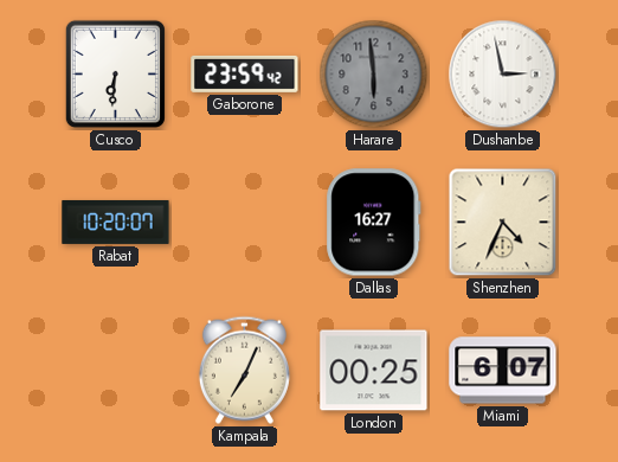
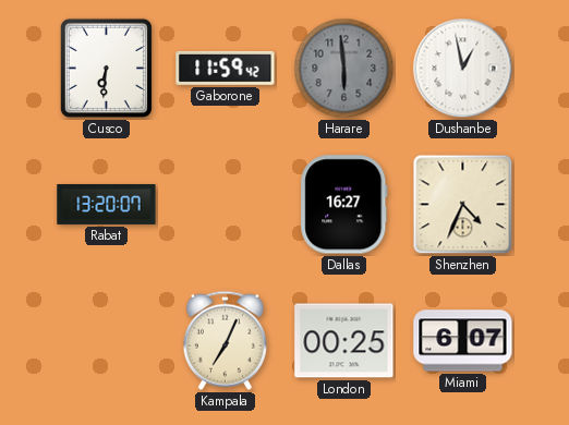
Gaborone: 23:59 -> 11:59
Dushanbe: 2:58 -> 12:58
Rabat: 10:20 -> 13:20
